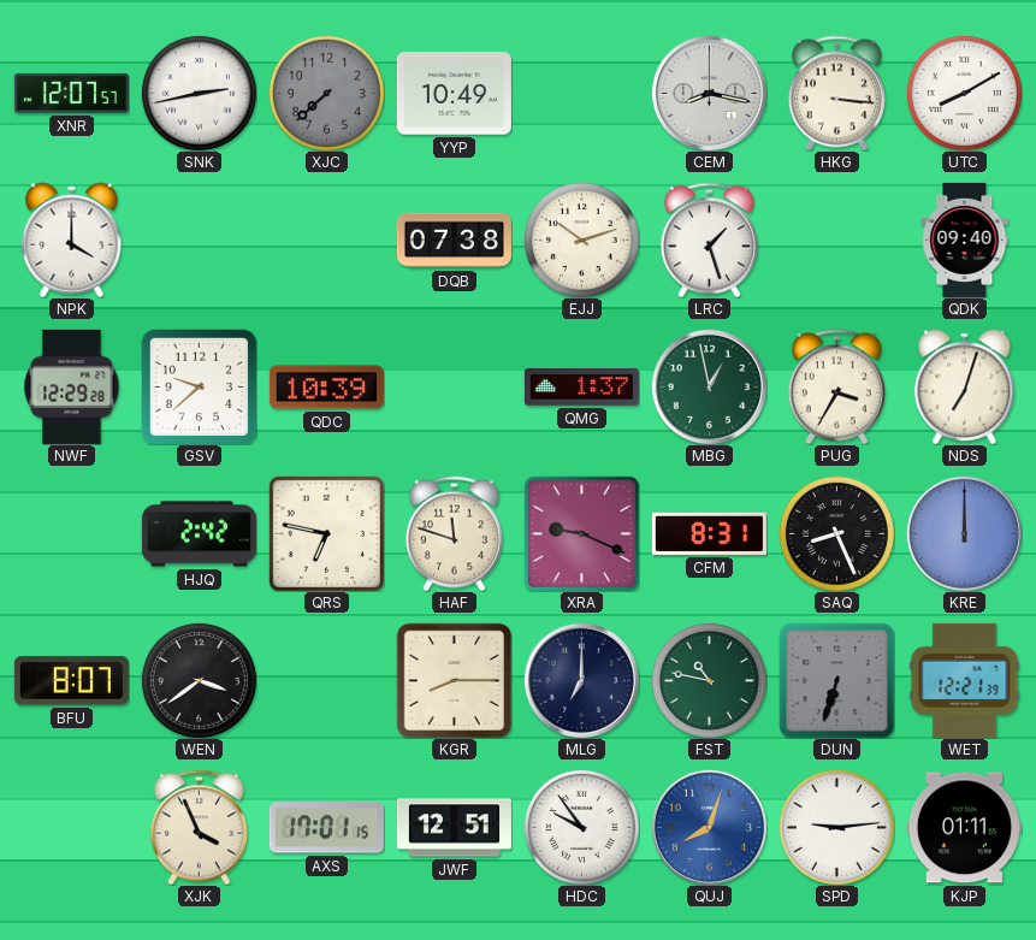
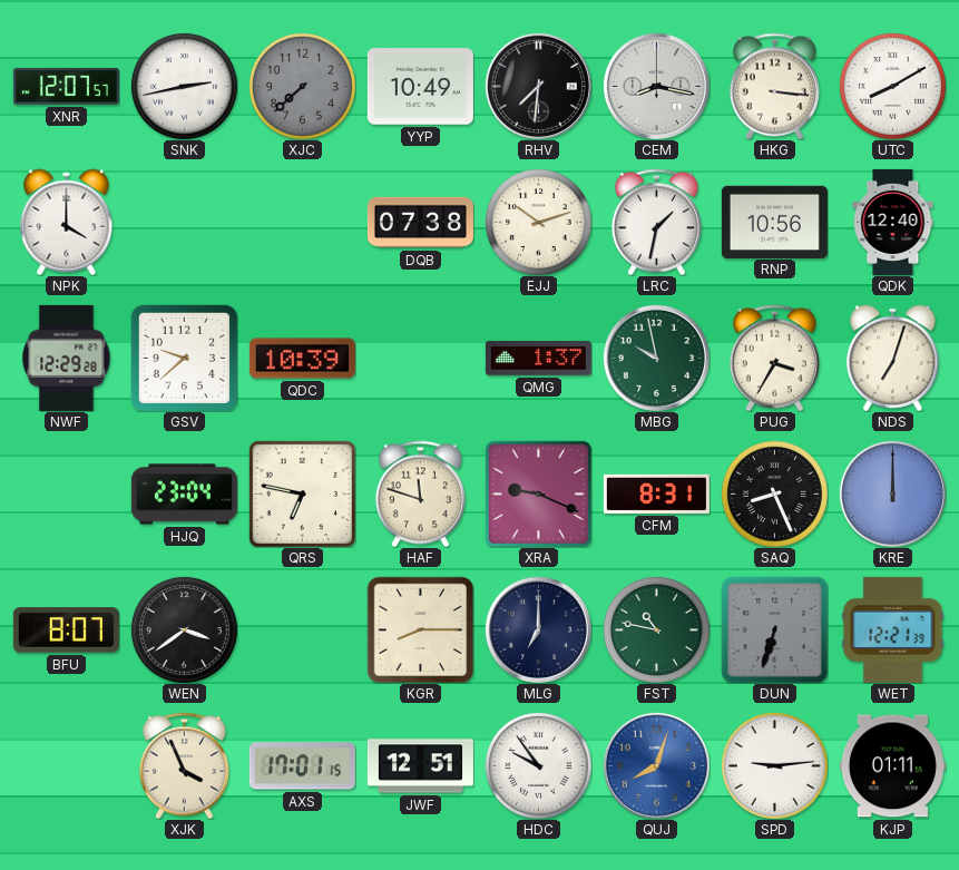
RHV: none -> 7:31
LRC: 1:27 -> 1:32
RNP: none -> 10:56
QDK: 09:40 -> 12:40
MBG: 12:58 -> 9:58
HJQ: 2:42 -> 23:04
